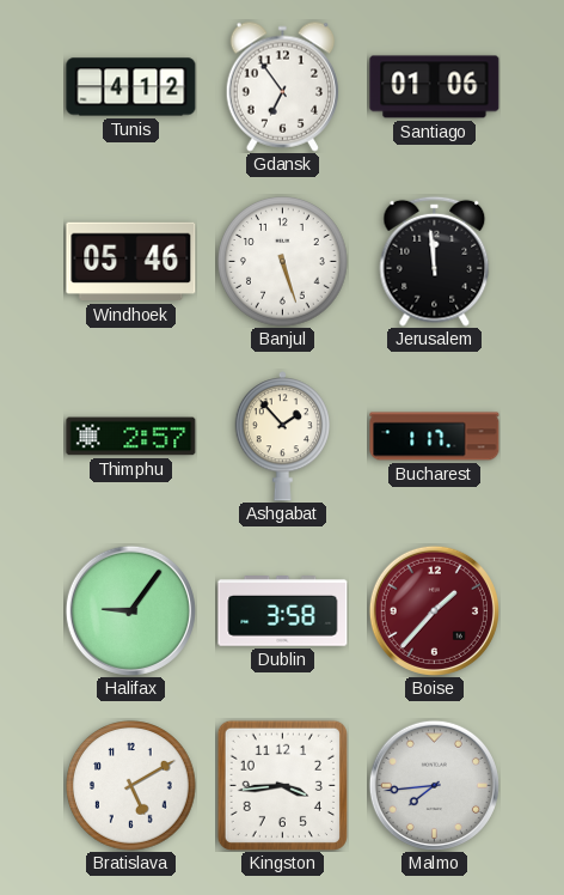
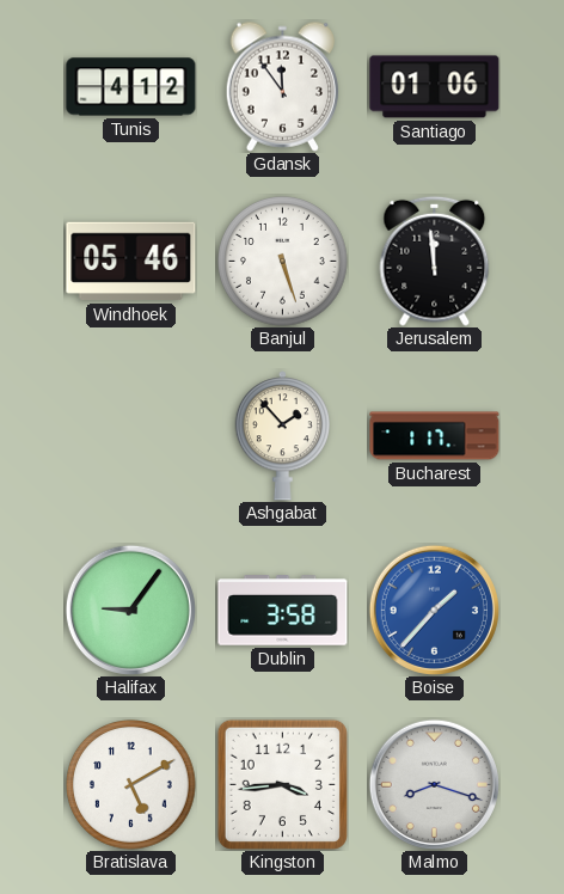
Gdansk: 6:54 -> 11:54
Thimphu: 2:57 -> none
Boise dial: burgundy -> blue
Malmo: 7:44 -> 8:18
